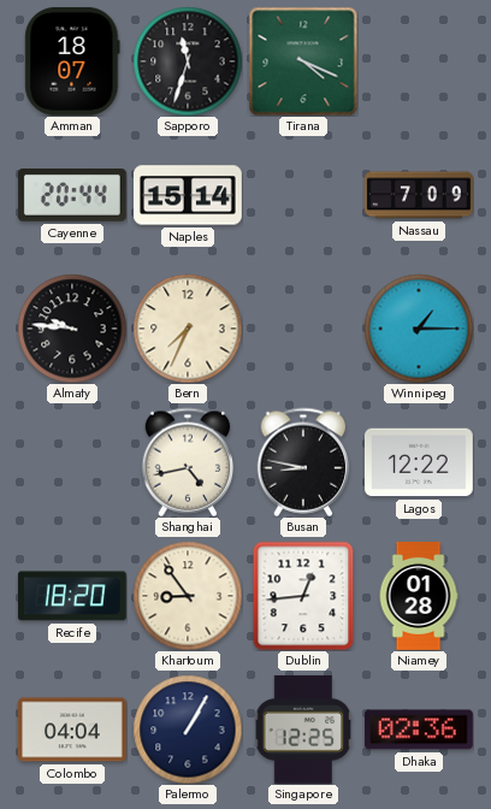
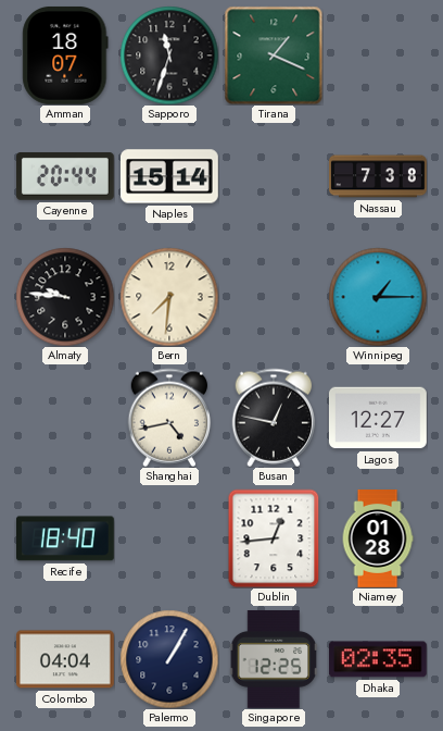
Tirana: 4:19 -> 1:19
Nassau: 7:09 -> 7:38
Bern: 7:34 -> 7:31
Busan: 8:47 -> 12:47
Lagos: 12:22 -> 12:27
Recife: 18:20 -> 18:40
Khartoum: 8:54 -> none
Dhaka: 02:36 -> 02:35
